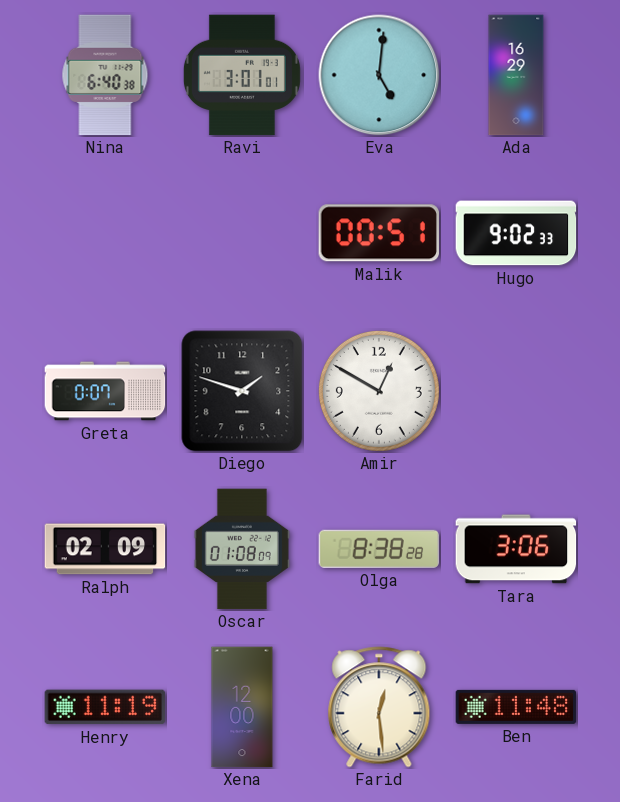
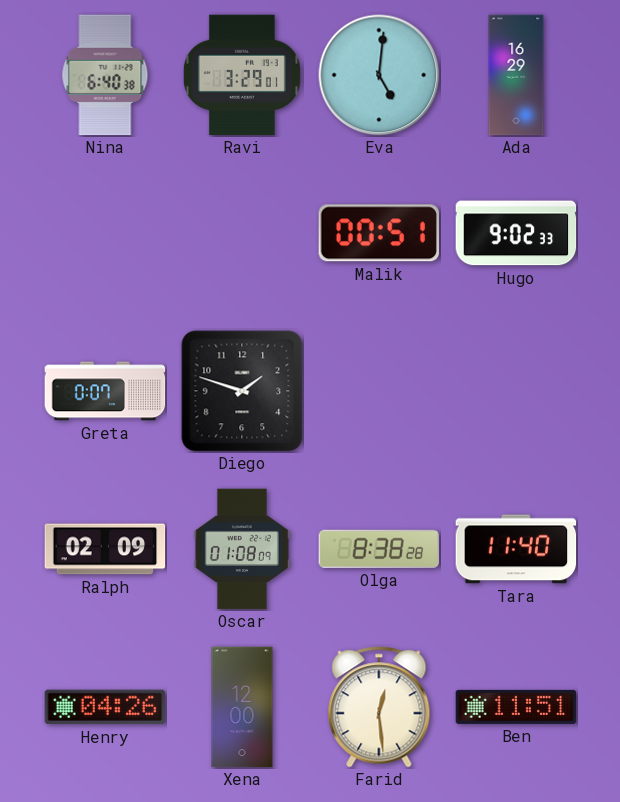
Ravi: 3:01 -> 3:29
Amir: 12:50 -> none
Tara: 3:06 -> 11:40
Henry: 11:19 -> 04:26
Ben: 11:48 -> 11:51
